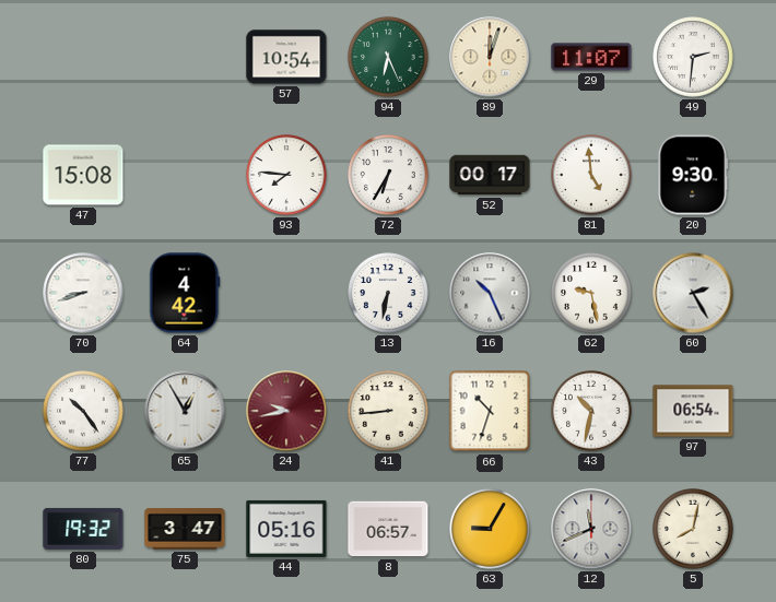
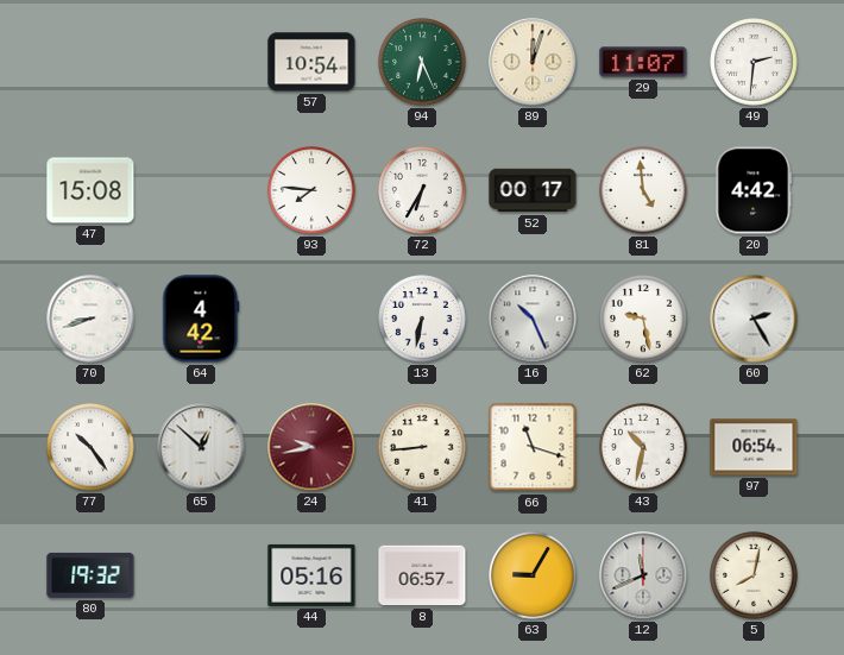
20: 9:30 -> 4:42
65: 12:55 -> 12:52
66: 10:33 -> 11:18
75: 3:47 -> none
